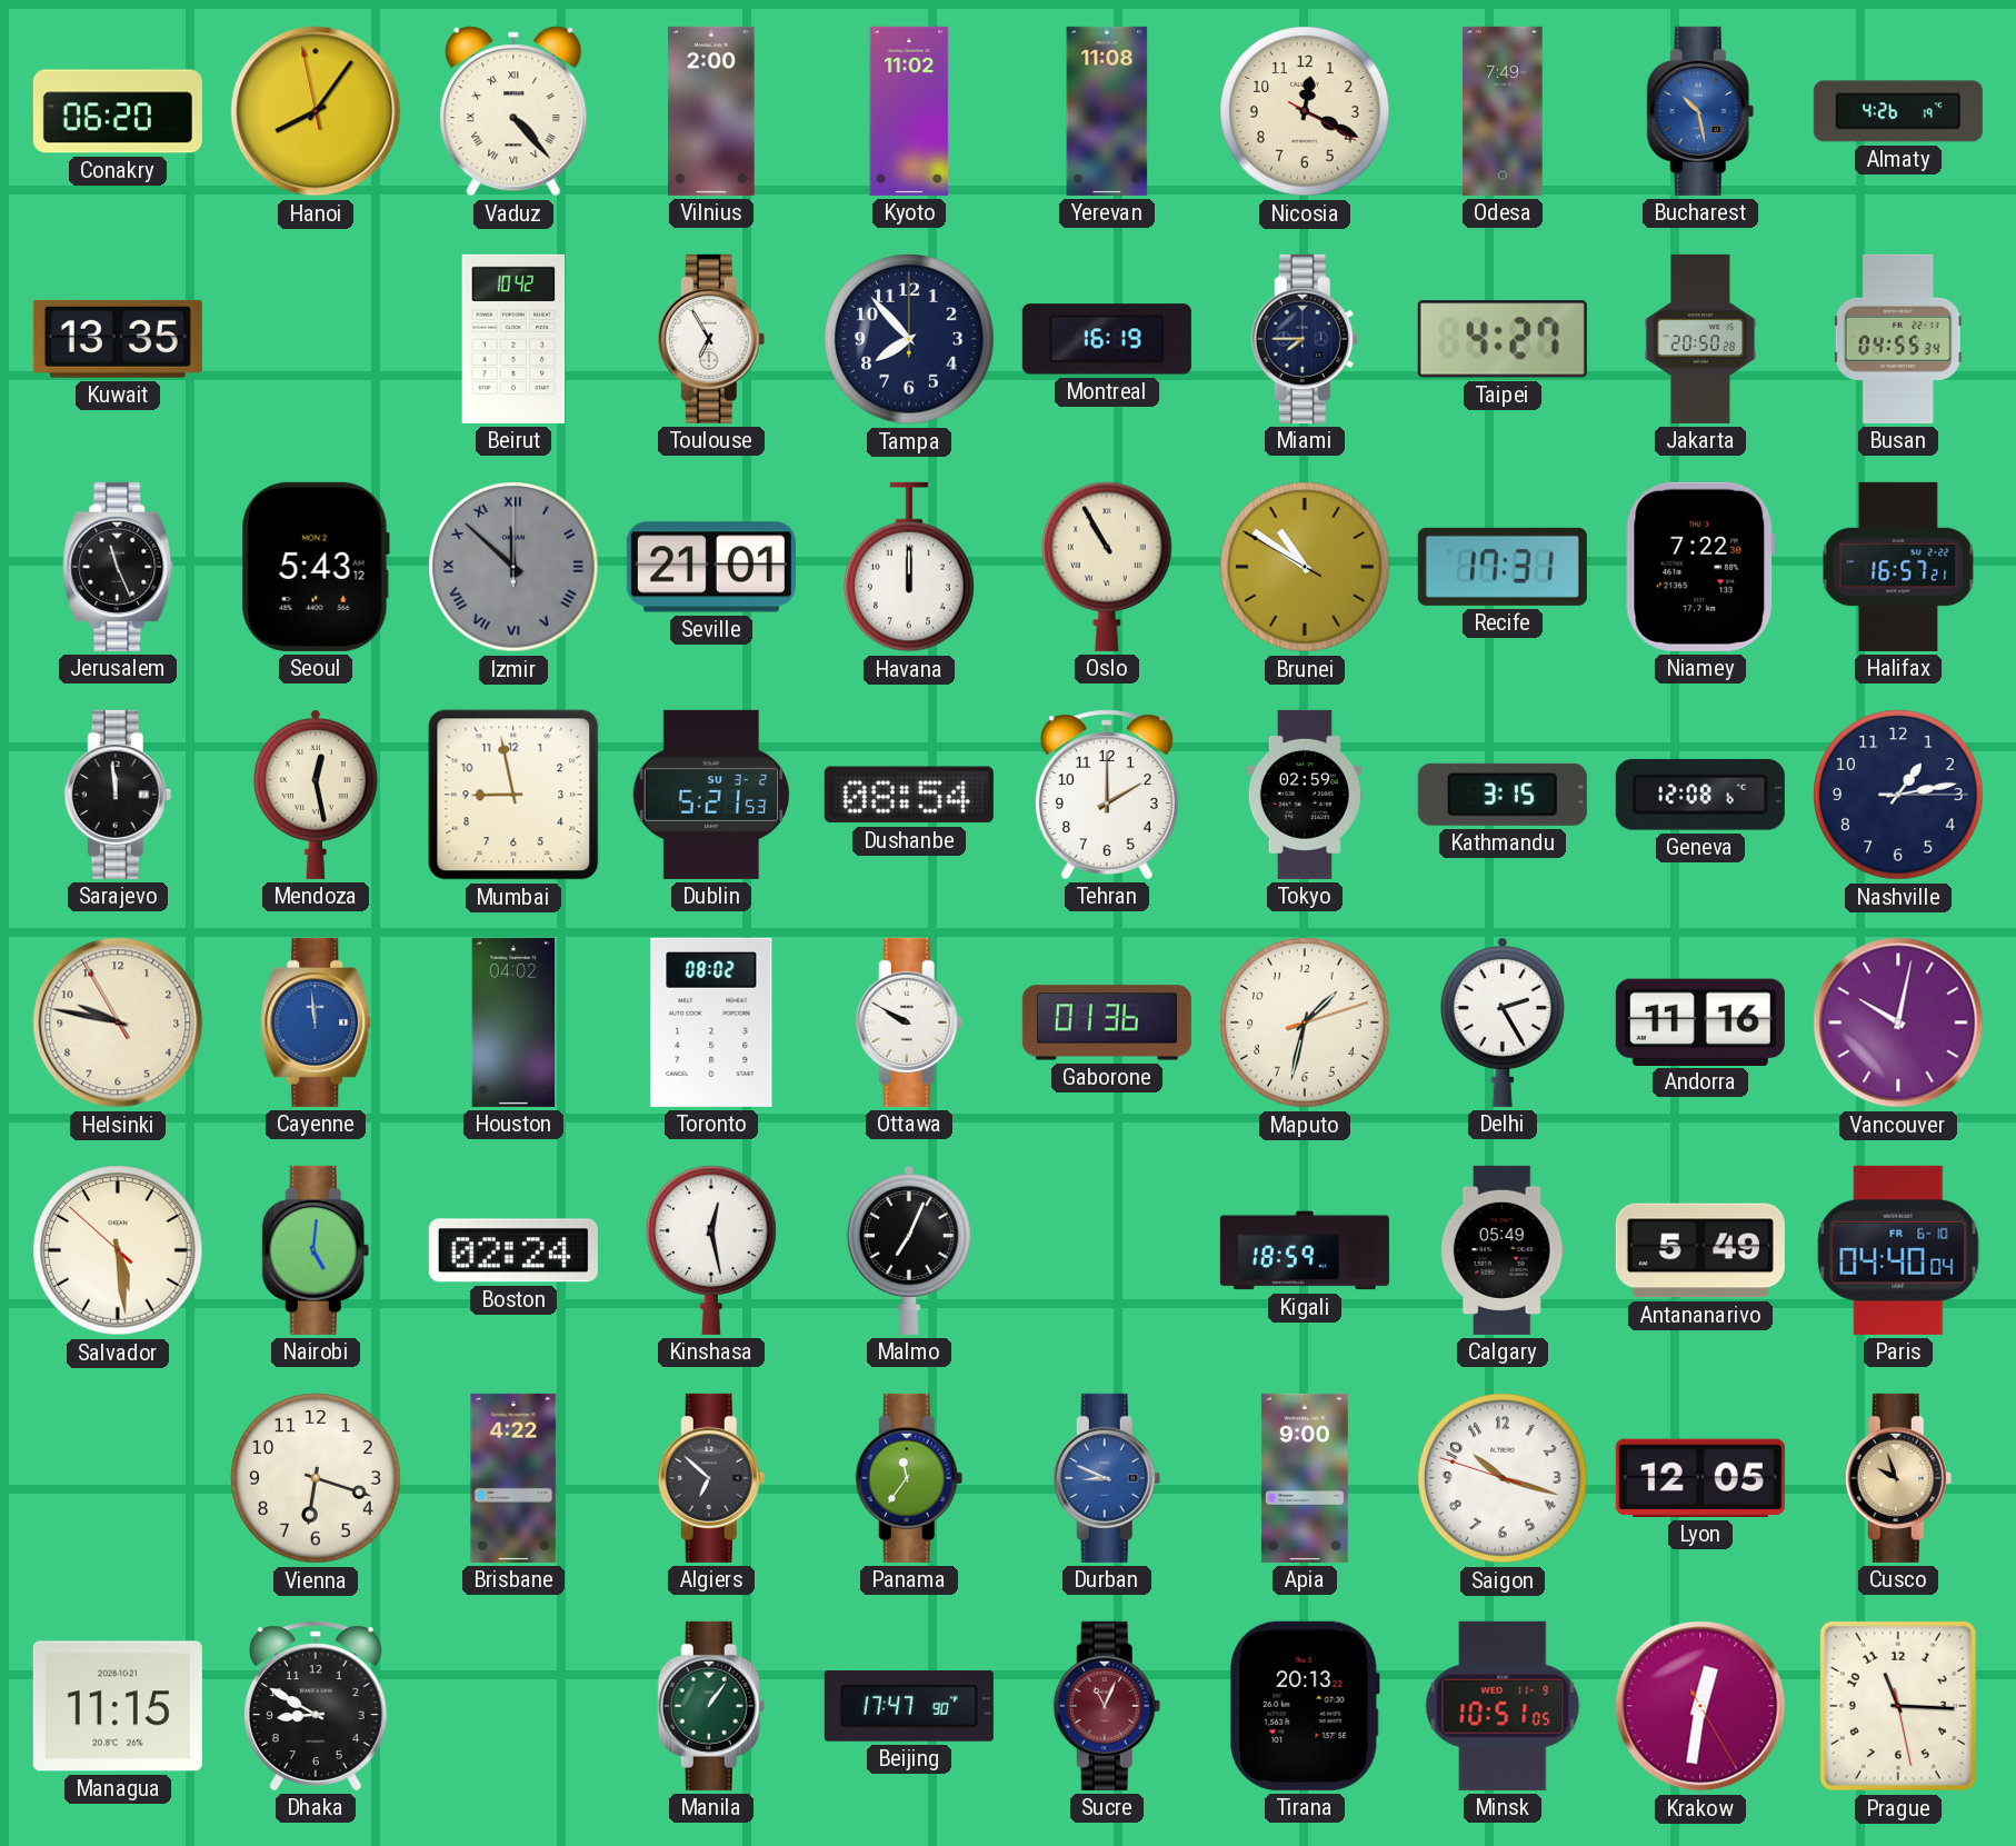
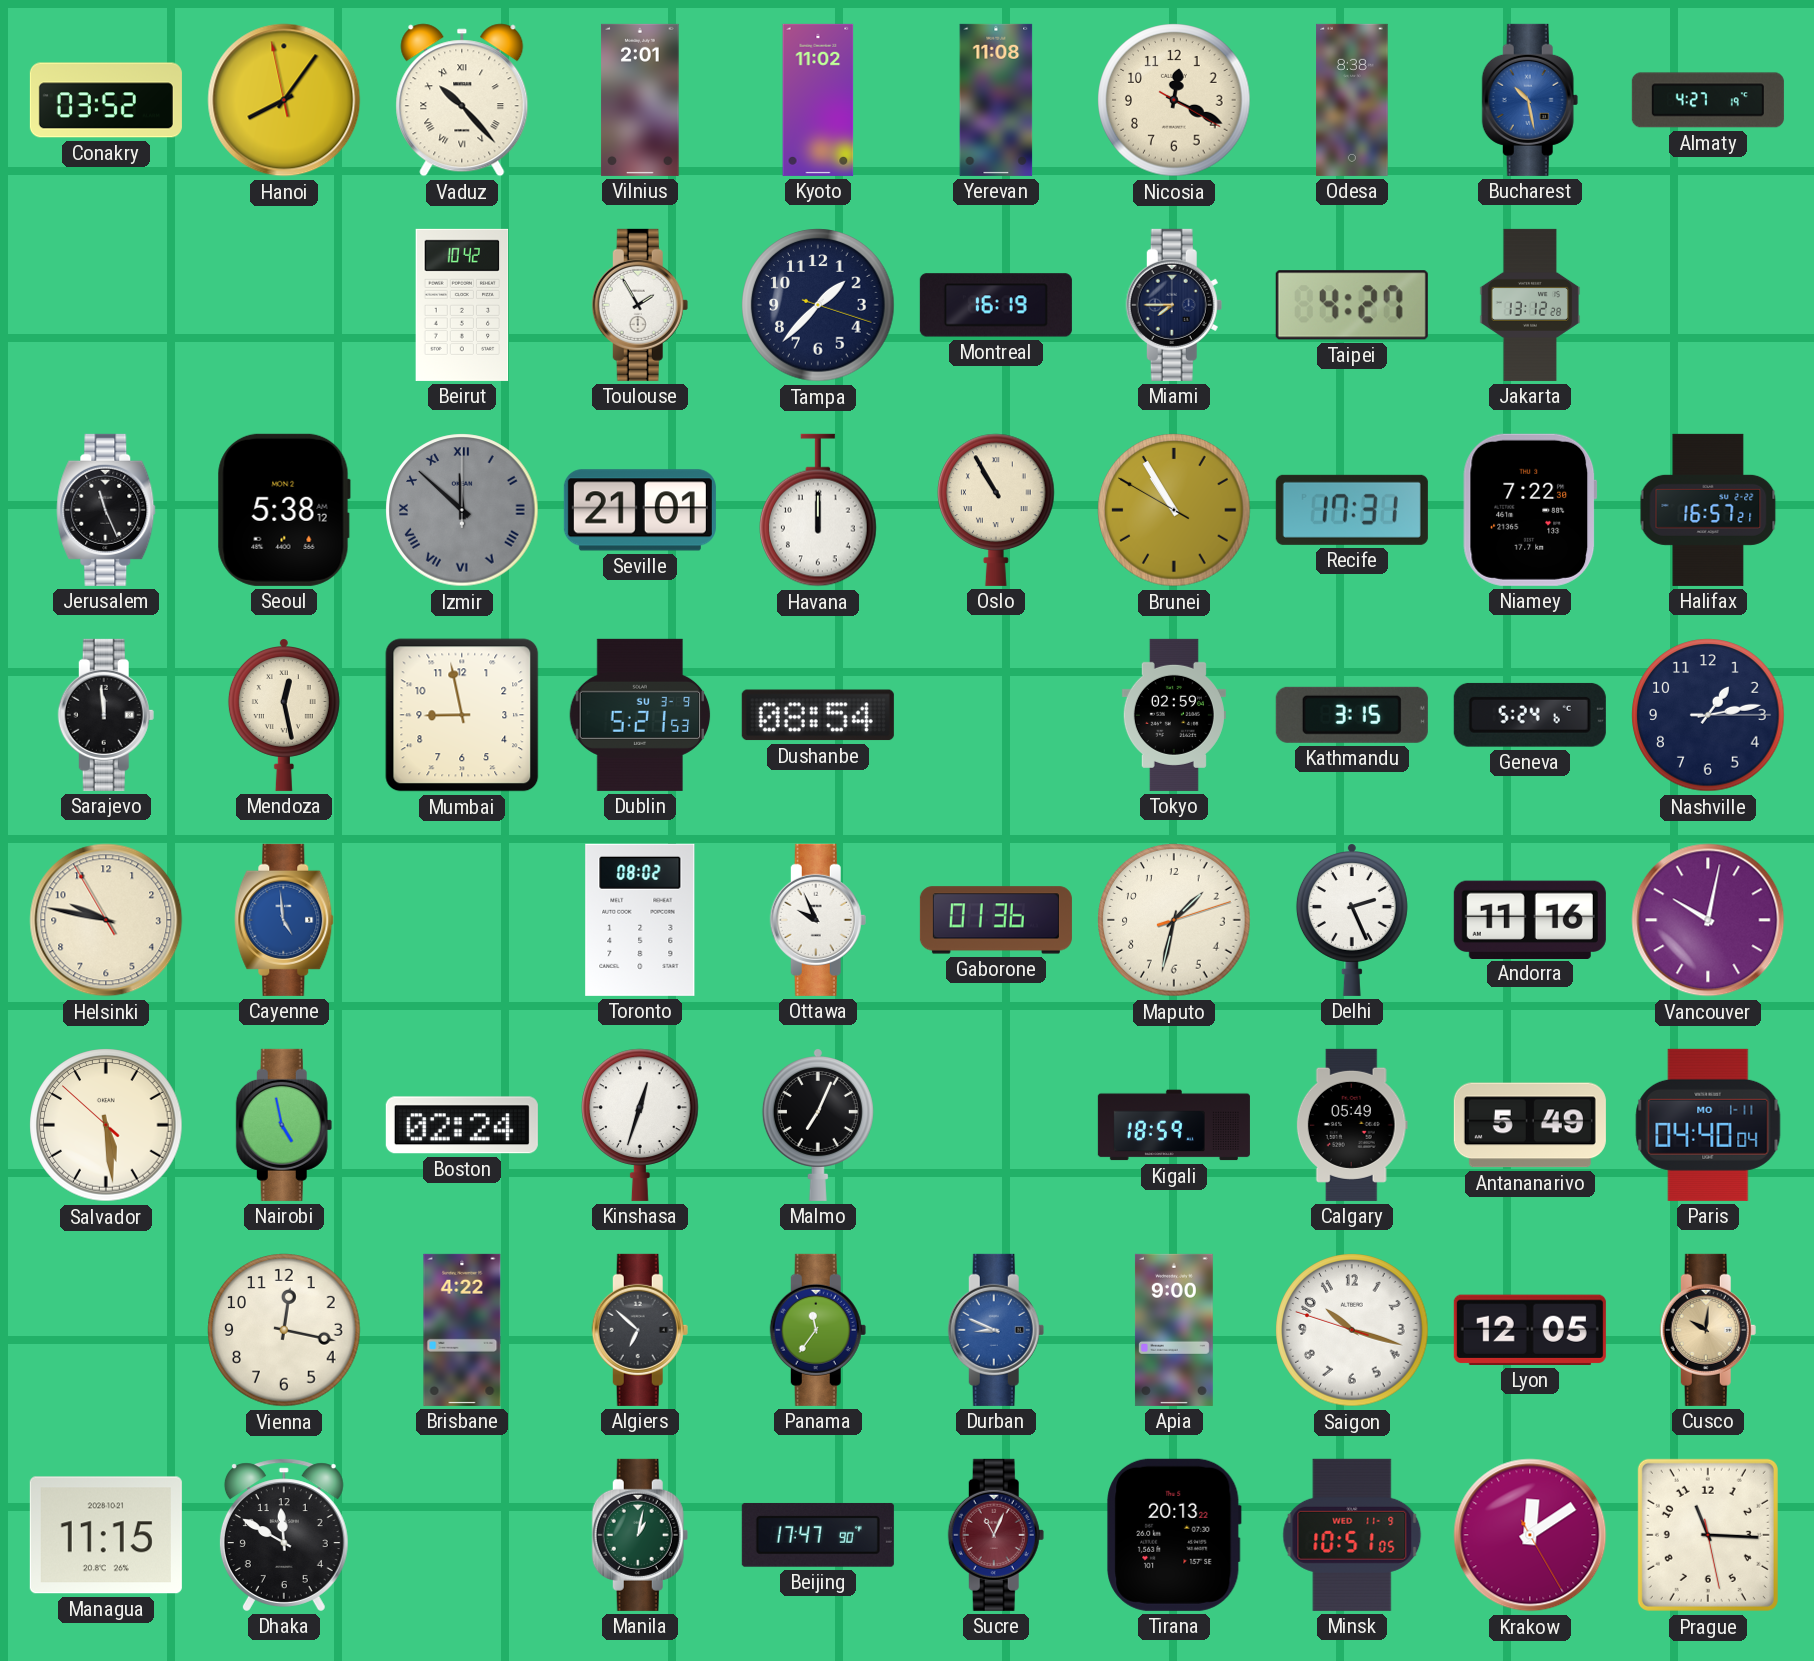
Conakry: 06:20 -> 03:52
Vaduz: 4:23 -> 10:23
Vilnius: 2:00 -> 2:01
Odesa: 7:49 -> 8:38
Almaty: 4:26 -> 4:27
Kuwait: 13:35 -> none
Toulouse: 6:55 -> 1:55
Tampa: 7:53 -> 1:37
Jakarta: 20:50 -> 13:12
Busan: 04:55 -> none
Seoul: 5:43 -> 5:38
Brunei: 10:50 -> 10:54
Dublin date: SU 3-2 -> SU 3-9
Tehran: 2:00 -> none
Geneva: 12:08 -> 5:24
Cayenne: 11:59 -> 4:59
Houston: 04:02 -> none
Ottawa: 9:50 -> 9:56
Delhi: 2:25 -> 2:26
Nairobi: 5:01 -> 4:58
Kinshasa: 12:28 -> 12:33
Paris date: FR 6-10 -> MO 1-11
Vienna: 6:18 -> 12:17
Cusco: 9:57 -> 10:01
Dhaka: 8:50 -> 11:50
Manila: 1:06 -> 1:02
Krakow: 12:31 -> 12:09
